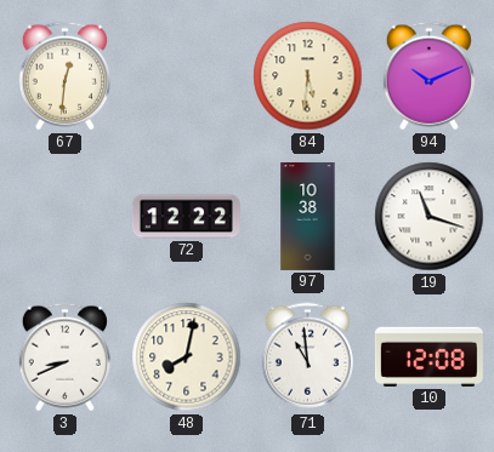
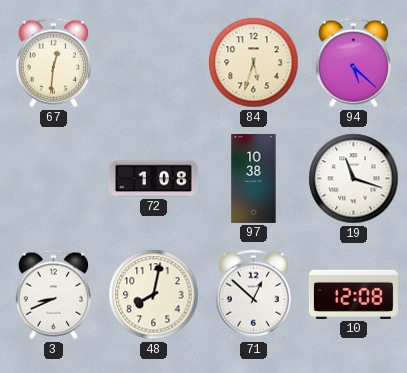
84: 5:31 -> 5:33
94: 10:11 -> 5:22
72: 12:22 -> 1:08
71: 10:59 -> 12:52
